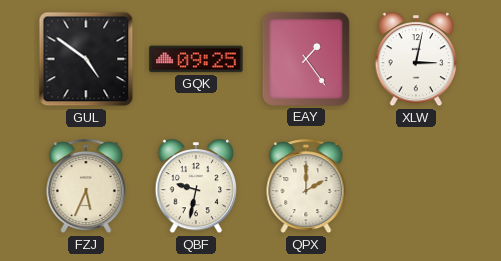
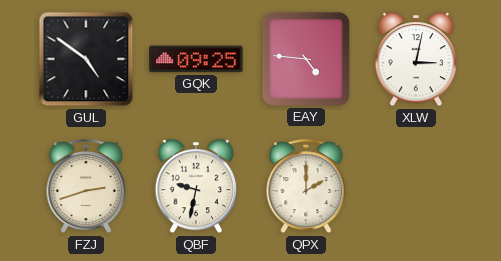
EAY: 1:24 -> 4:46
FZJ: 5:34 -> 2:42
